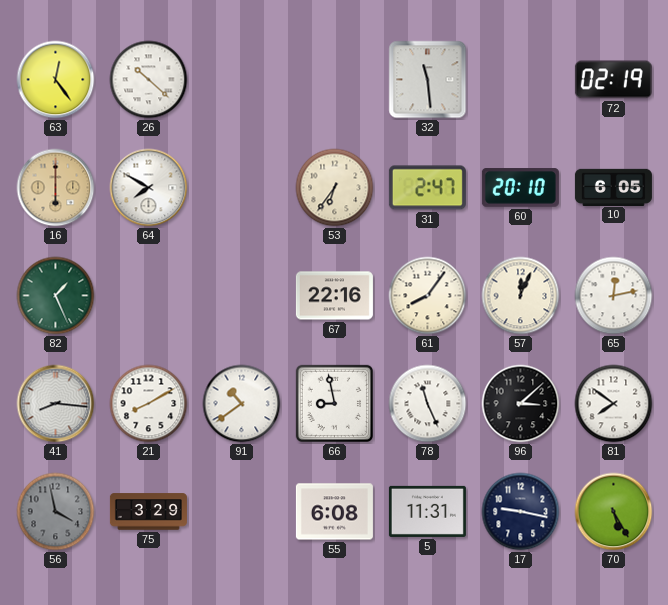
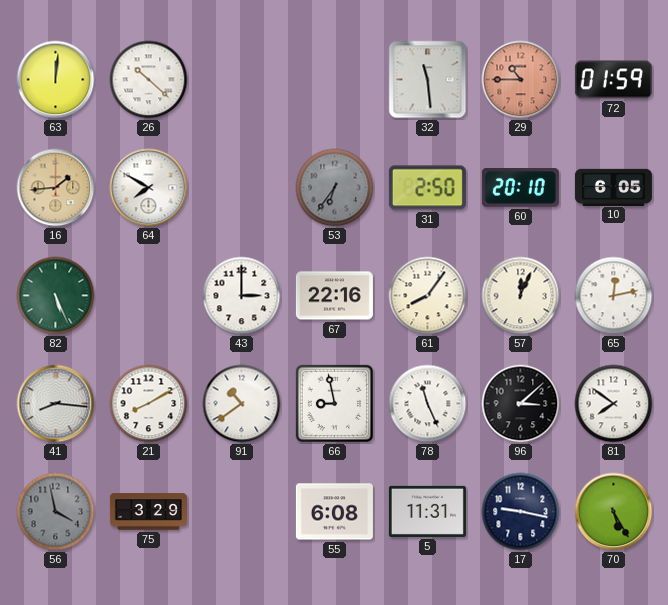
63: 12:24 -> 12:01
29: none -> 10:45
72: 02:19 -> 01:59
16: 6:00 -> 1:44
53 dial: cream -> grey
31: 2:47 -> 2:50
82: 1:26 -> 5:26
43: none -> 3:00
